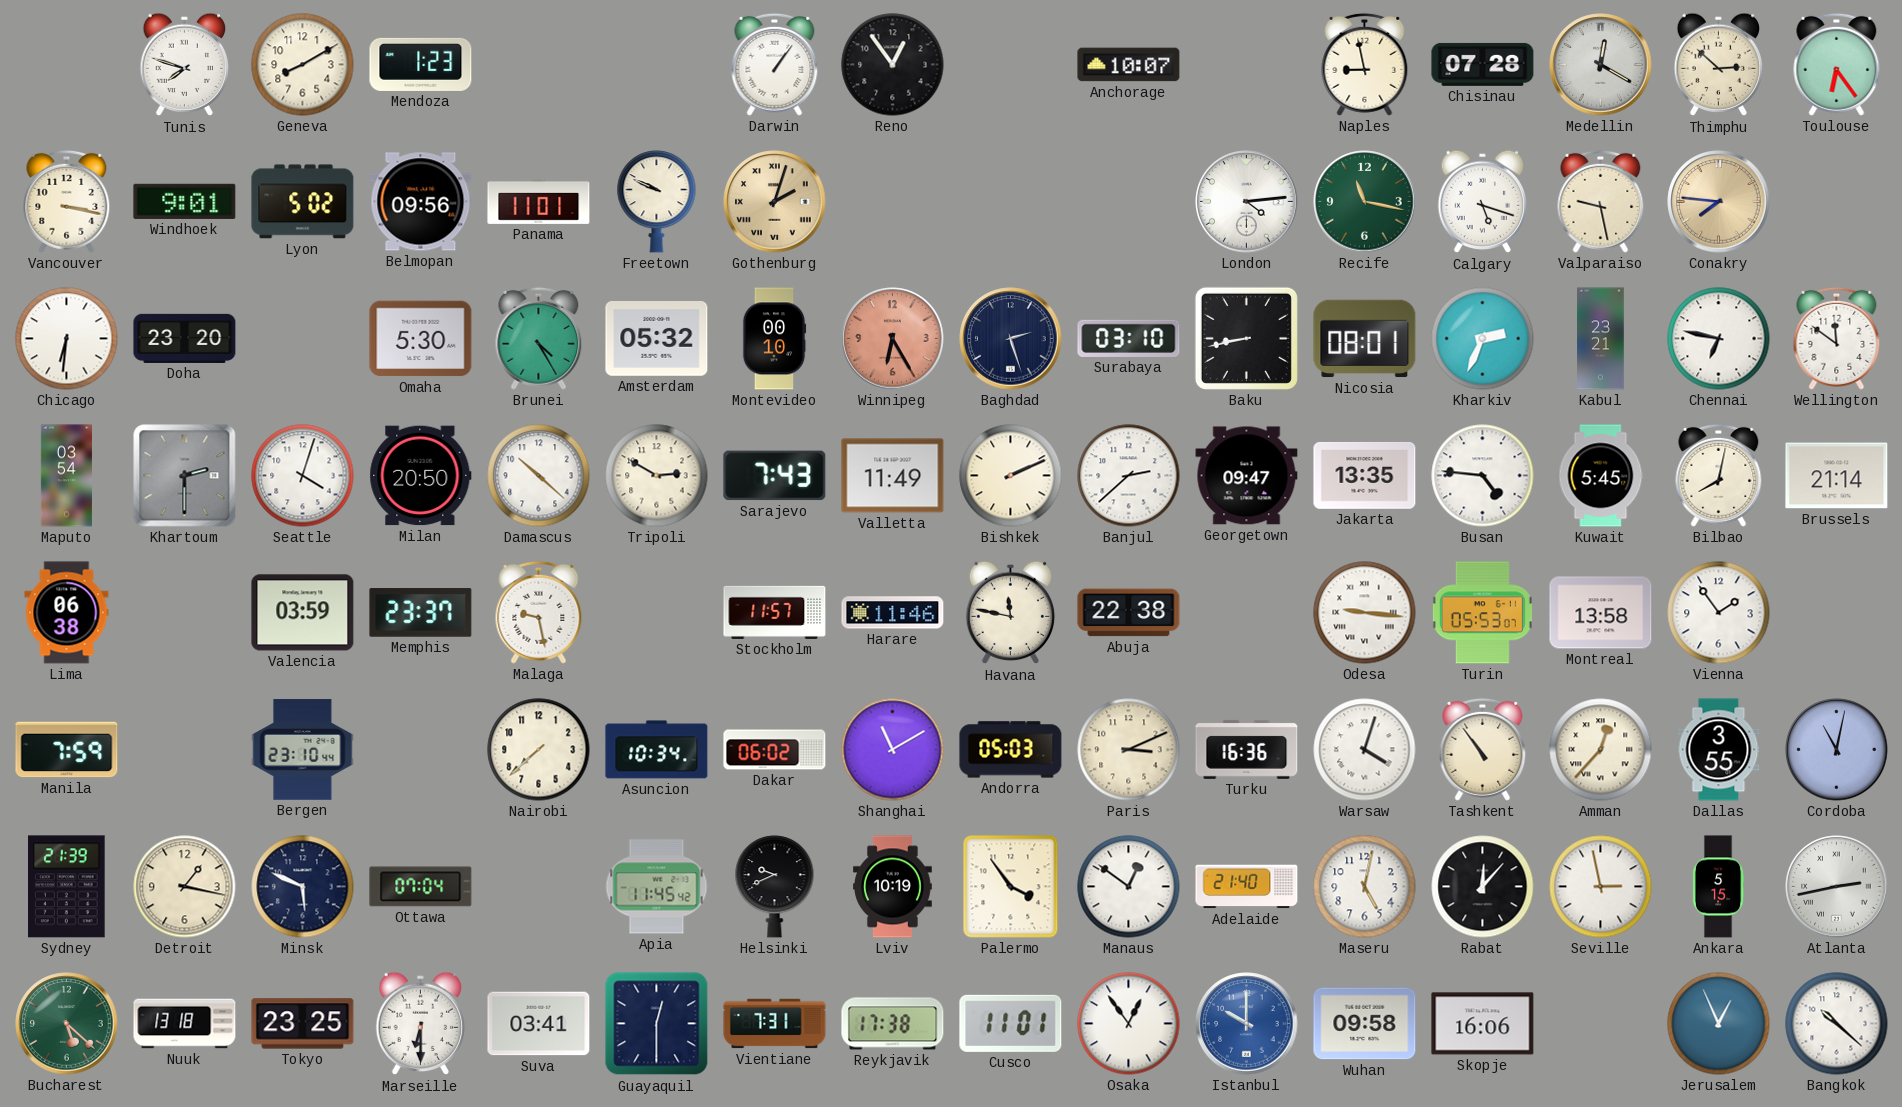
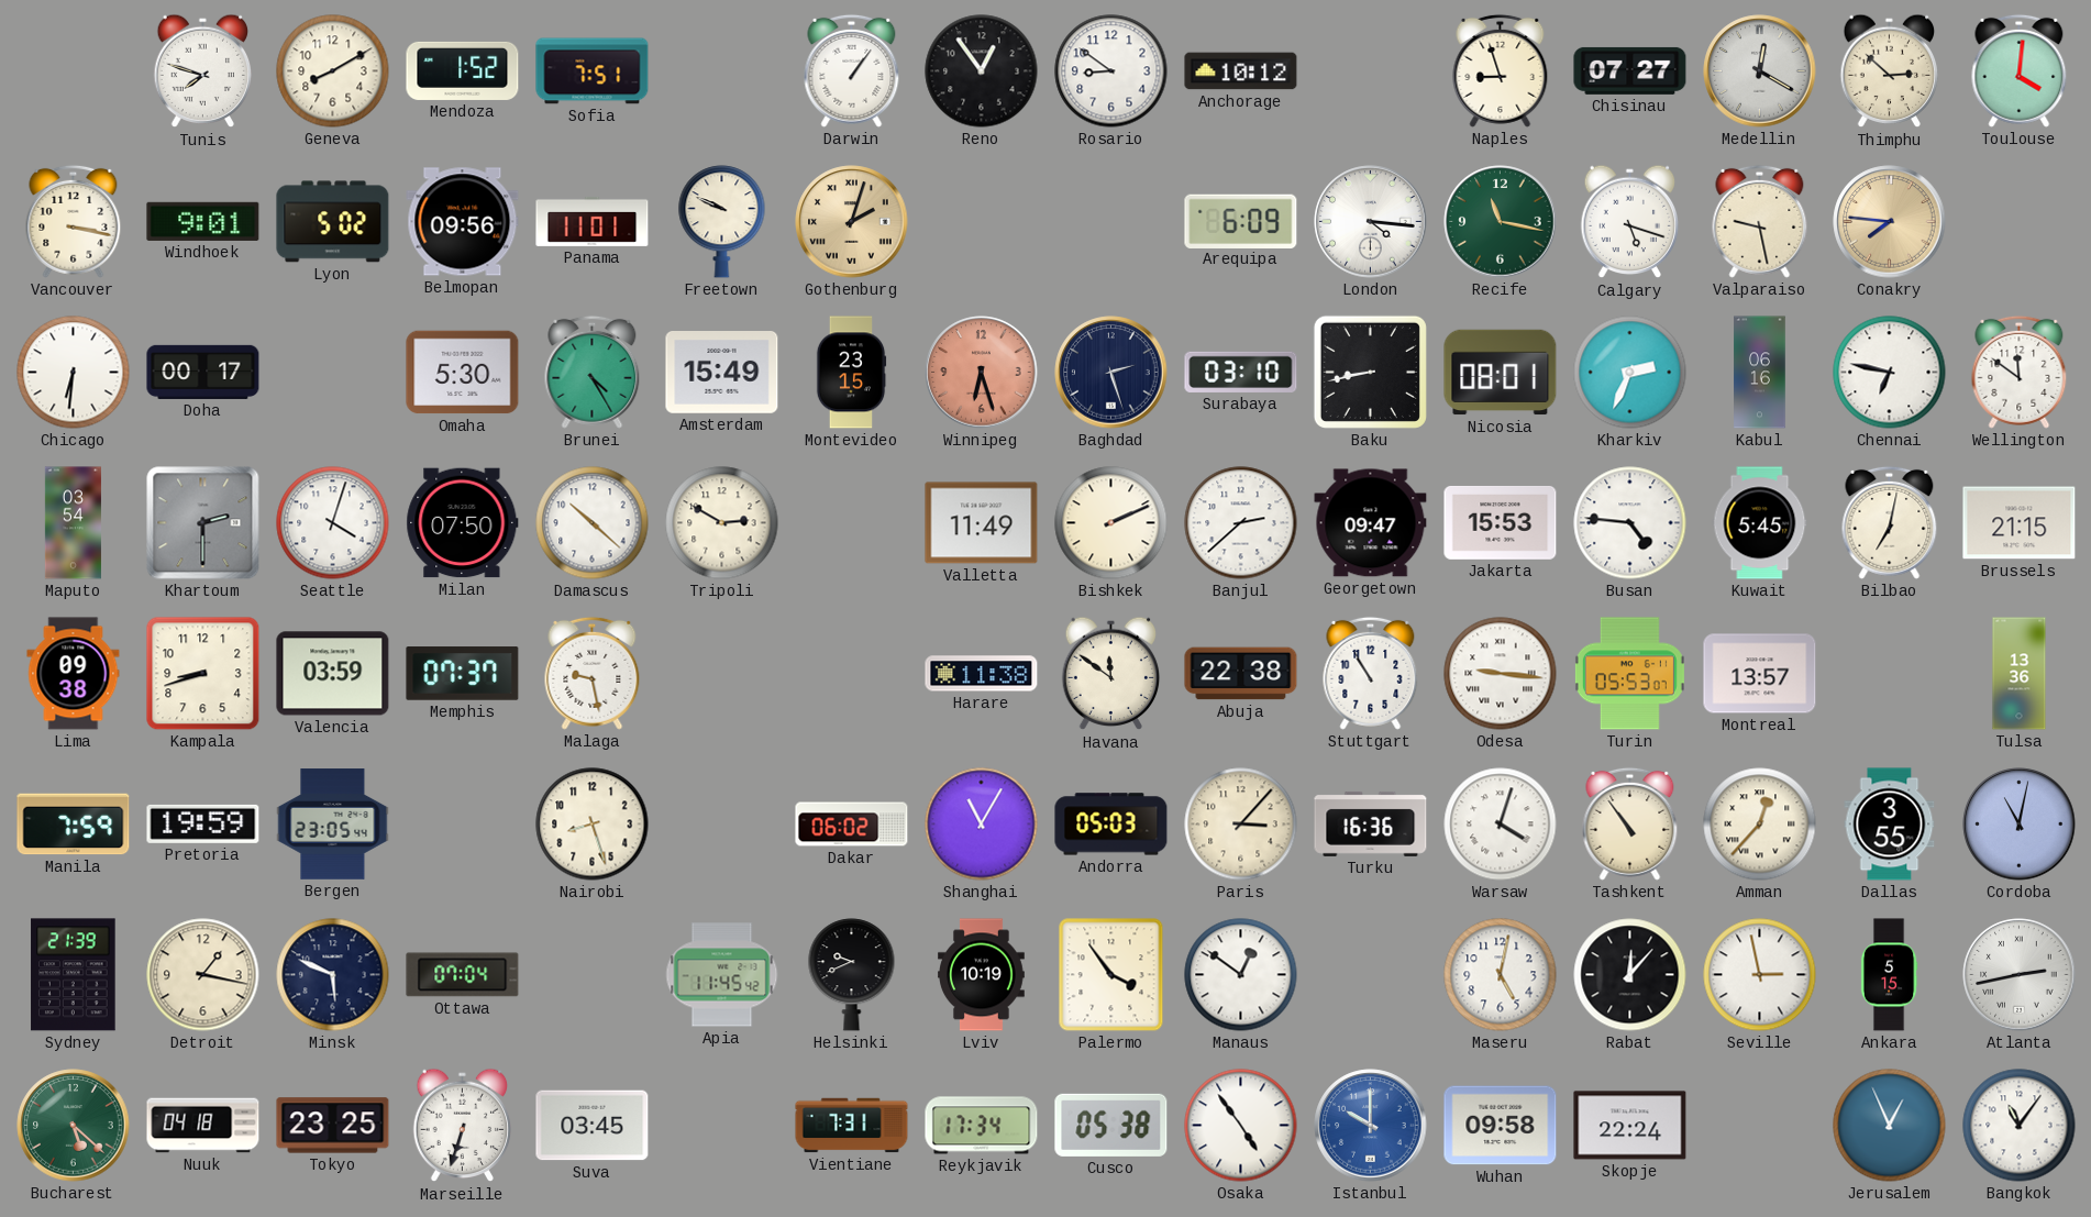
Mendoza: 1:23 -> 1:52
Sofia: none -> 7:51
Rosario: none -> 8:51
Anchorage: 10:07 -> 10:12
Naples: 8:58 -> 8:57
Chisinau: 07:28 -> 07:27
Toulouse: 6:24 -> 4:01
Arequipa: none -> 6:09
London: 4:14 -> 4:16
Doha: 23:20 -> 00:17
Amsterdam: 05:32 -> 15:49
Montevideo: 00:10 -> 23:15
Winnipeg: 6:25 -> 6:27
Kabul: 23:21 -> 06:16
Milan: 20:50 -> 07:50
Sarajevo: 7:43 -> none
Jakarta: 13:35 -> 15:53
Bilbao: 8:02 -> 7:02
Brussels: 21:14 -> 21:15
Lima: 06:38 -> 09:38
Kampala: none -> 8:42
Memphis: 23:37 -> 07:37
Stockholm: 11:57 -> none
Harare: 11:46 -> 11:38
Havana: 11:47 -> 11:51
Stuttgart: none -> 10:55
Montreal: 13:58 -> 13:57
Vienna: 1:54 -> none
Tulsa: none -> 13:36
Pretoria: none -> 19:59
Bergen: 23:10 -> 23:05
Nairobi: 7:38 -> 8:27
Asuncion: 10:34 -> none
Shanghai: 11:10 -> 11:05
Paris: 3:11 -> 3:07
Adelaide: 21:40 -> none
Nuuk: 13:18 -> 04:18
Marseille: 6:30 -> 6:33
Suva: 03:41 -> 03:45
Guayaquil: 12:30 -> none
Reykjavik: 17:38 -> 17:34
Cusco: 11:01 -> 05:38
Osaka: 12:54 -> 4:54
Skopje: 16:06 -> 22:24
Bangkok: 10:22 -> 11:06
